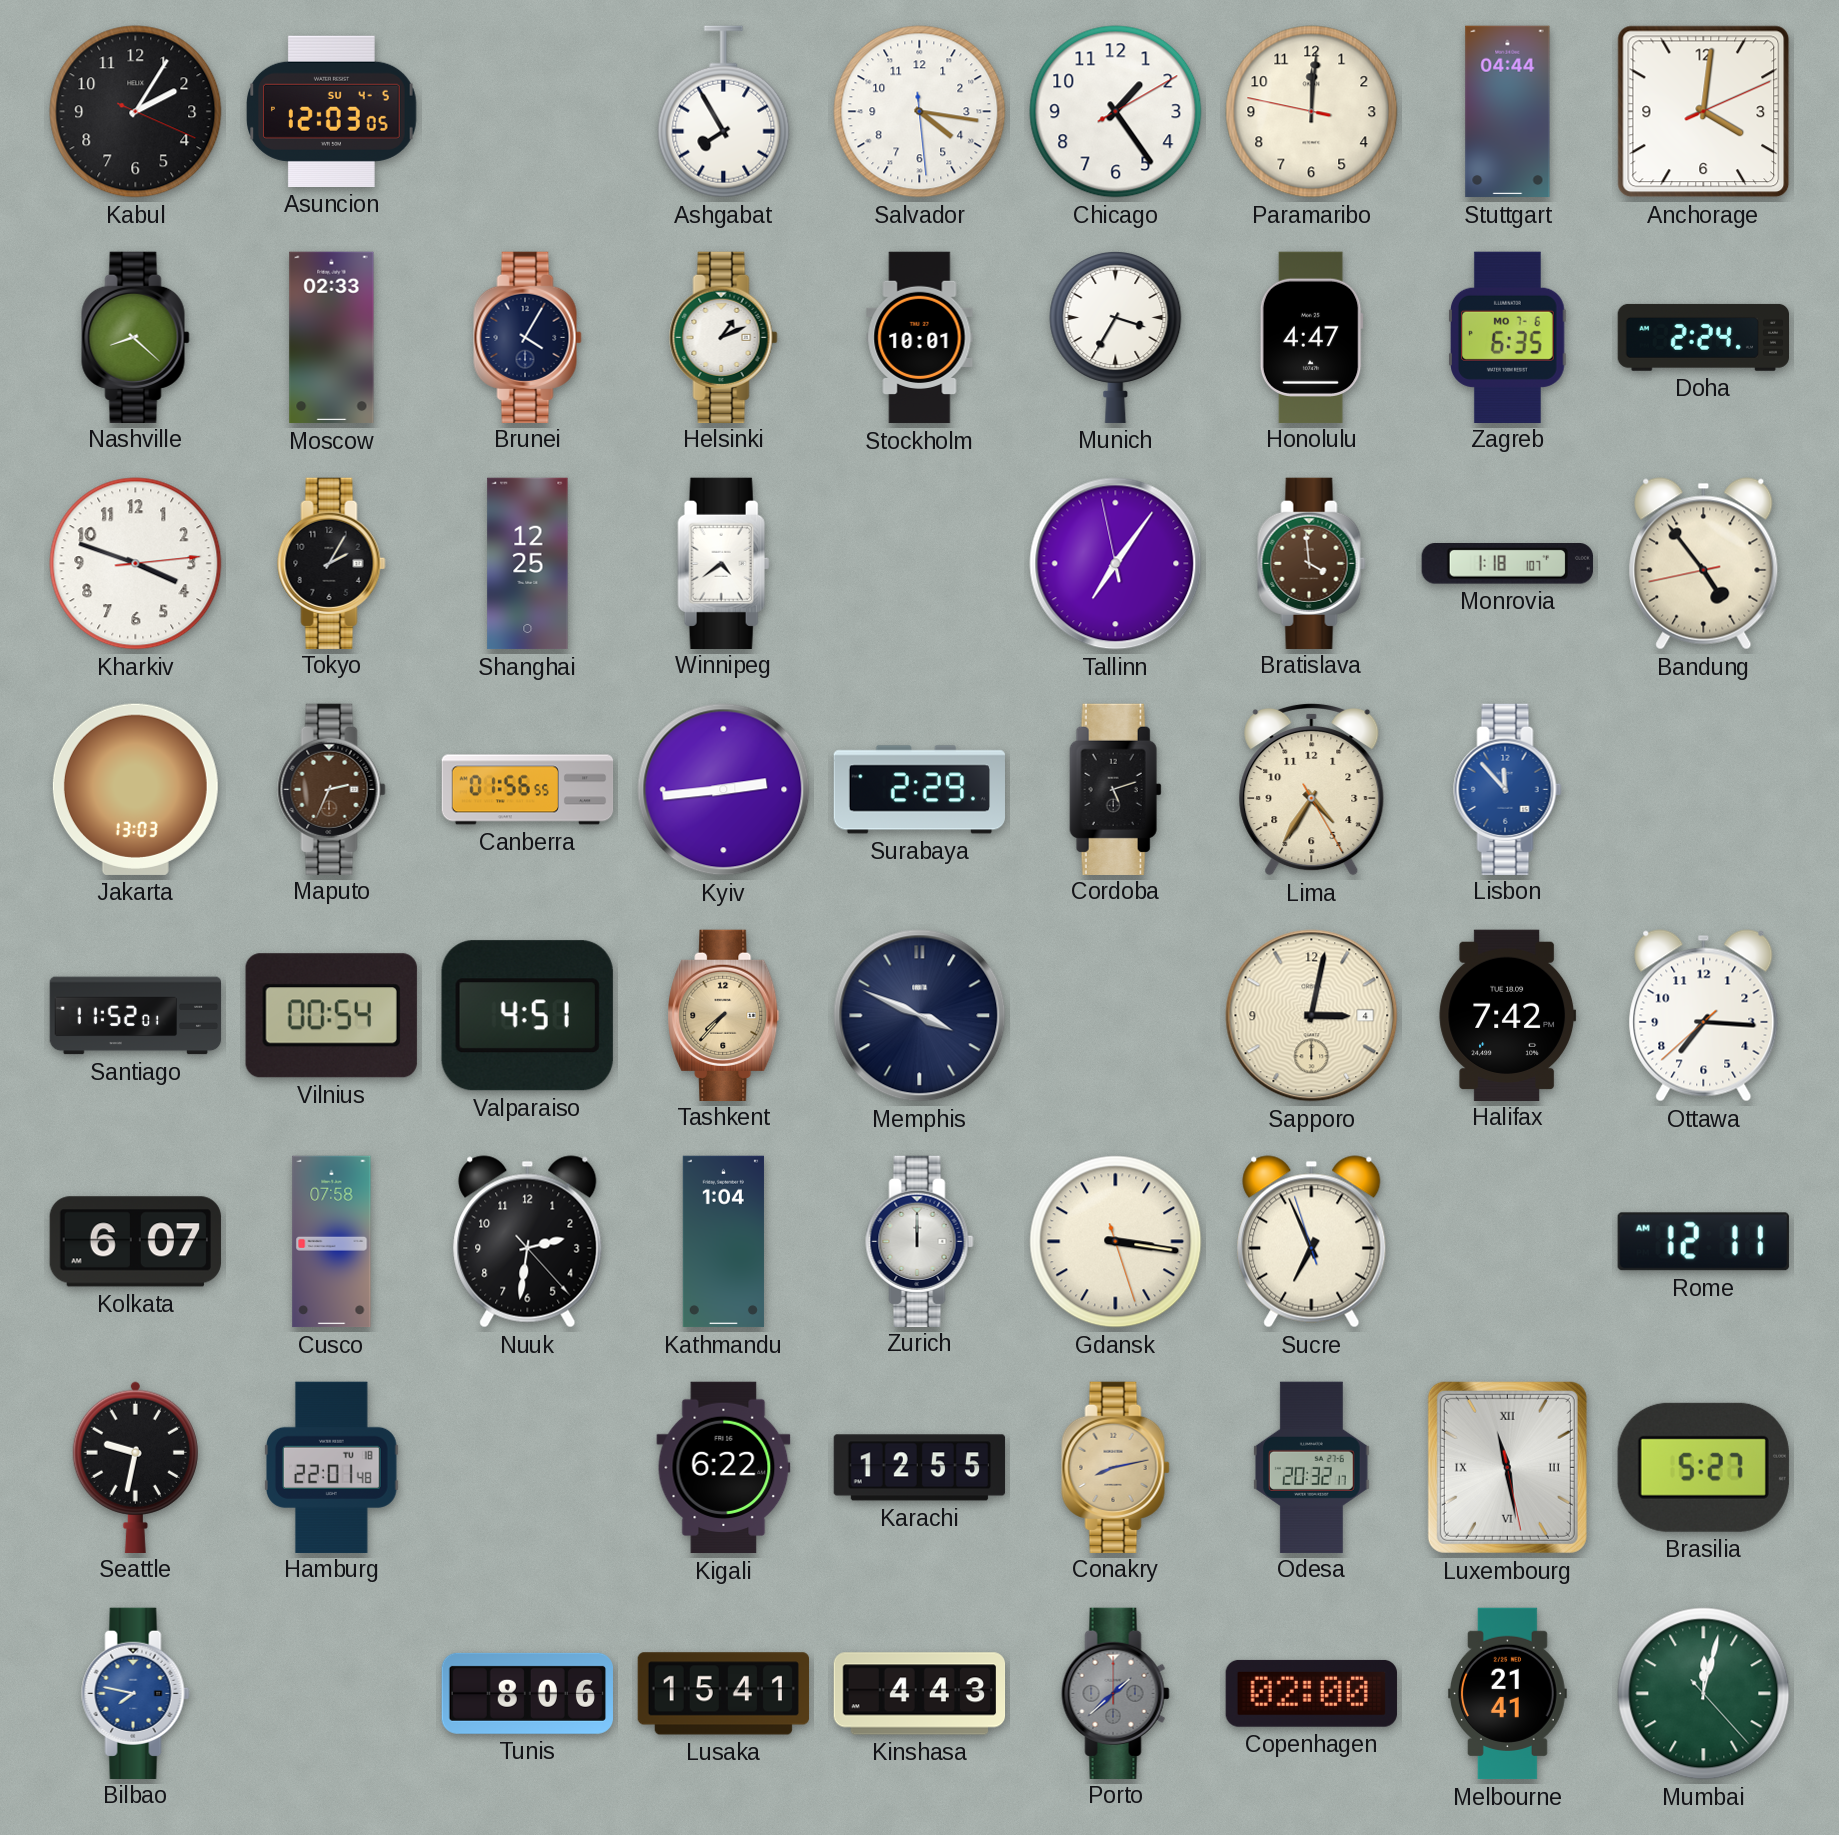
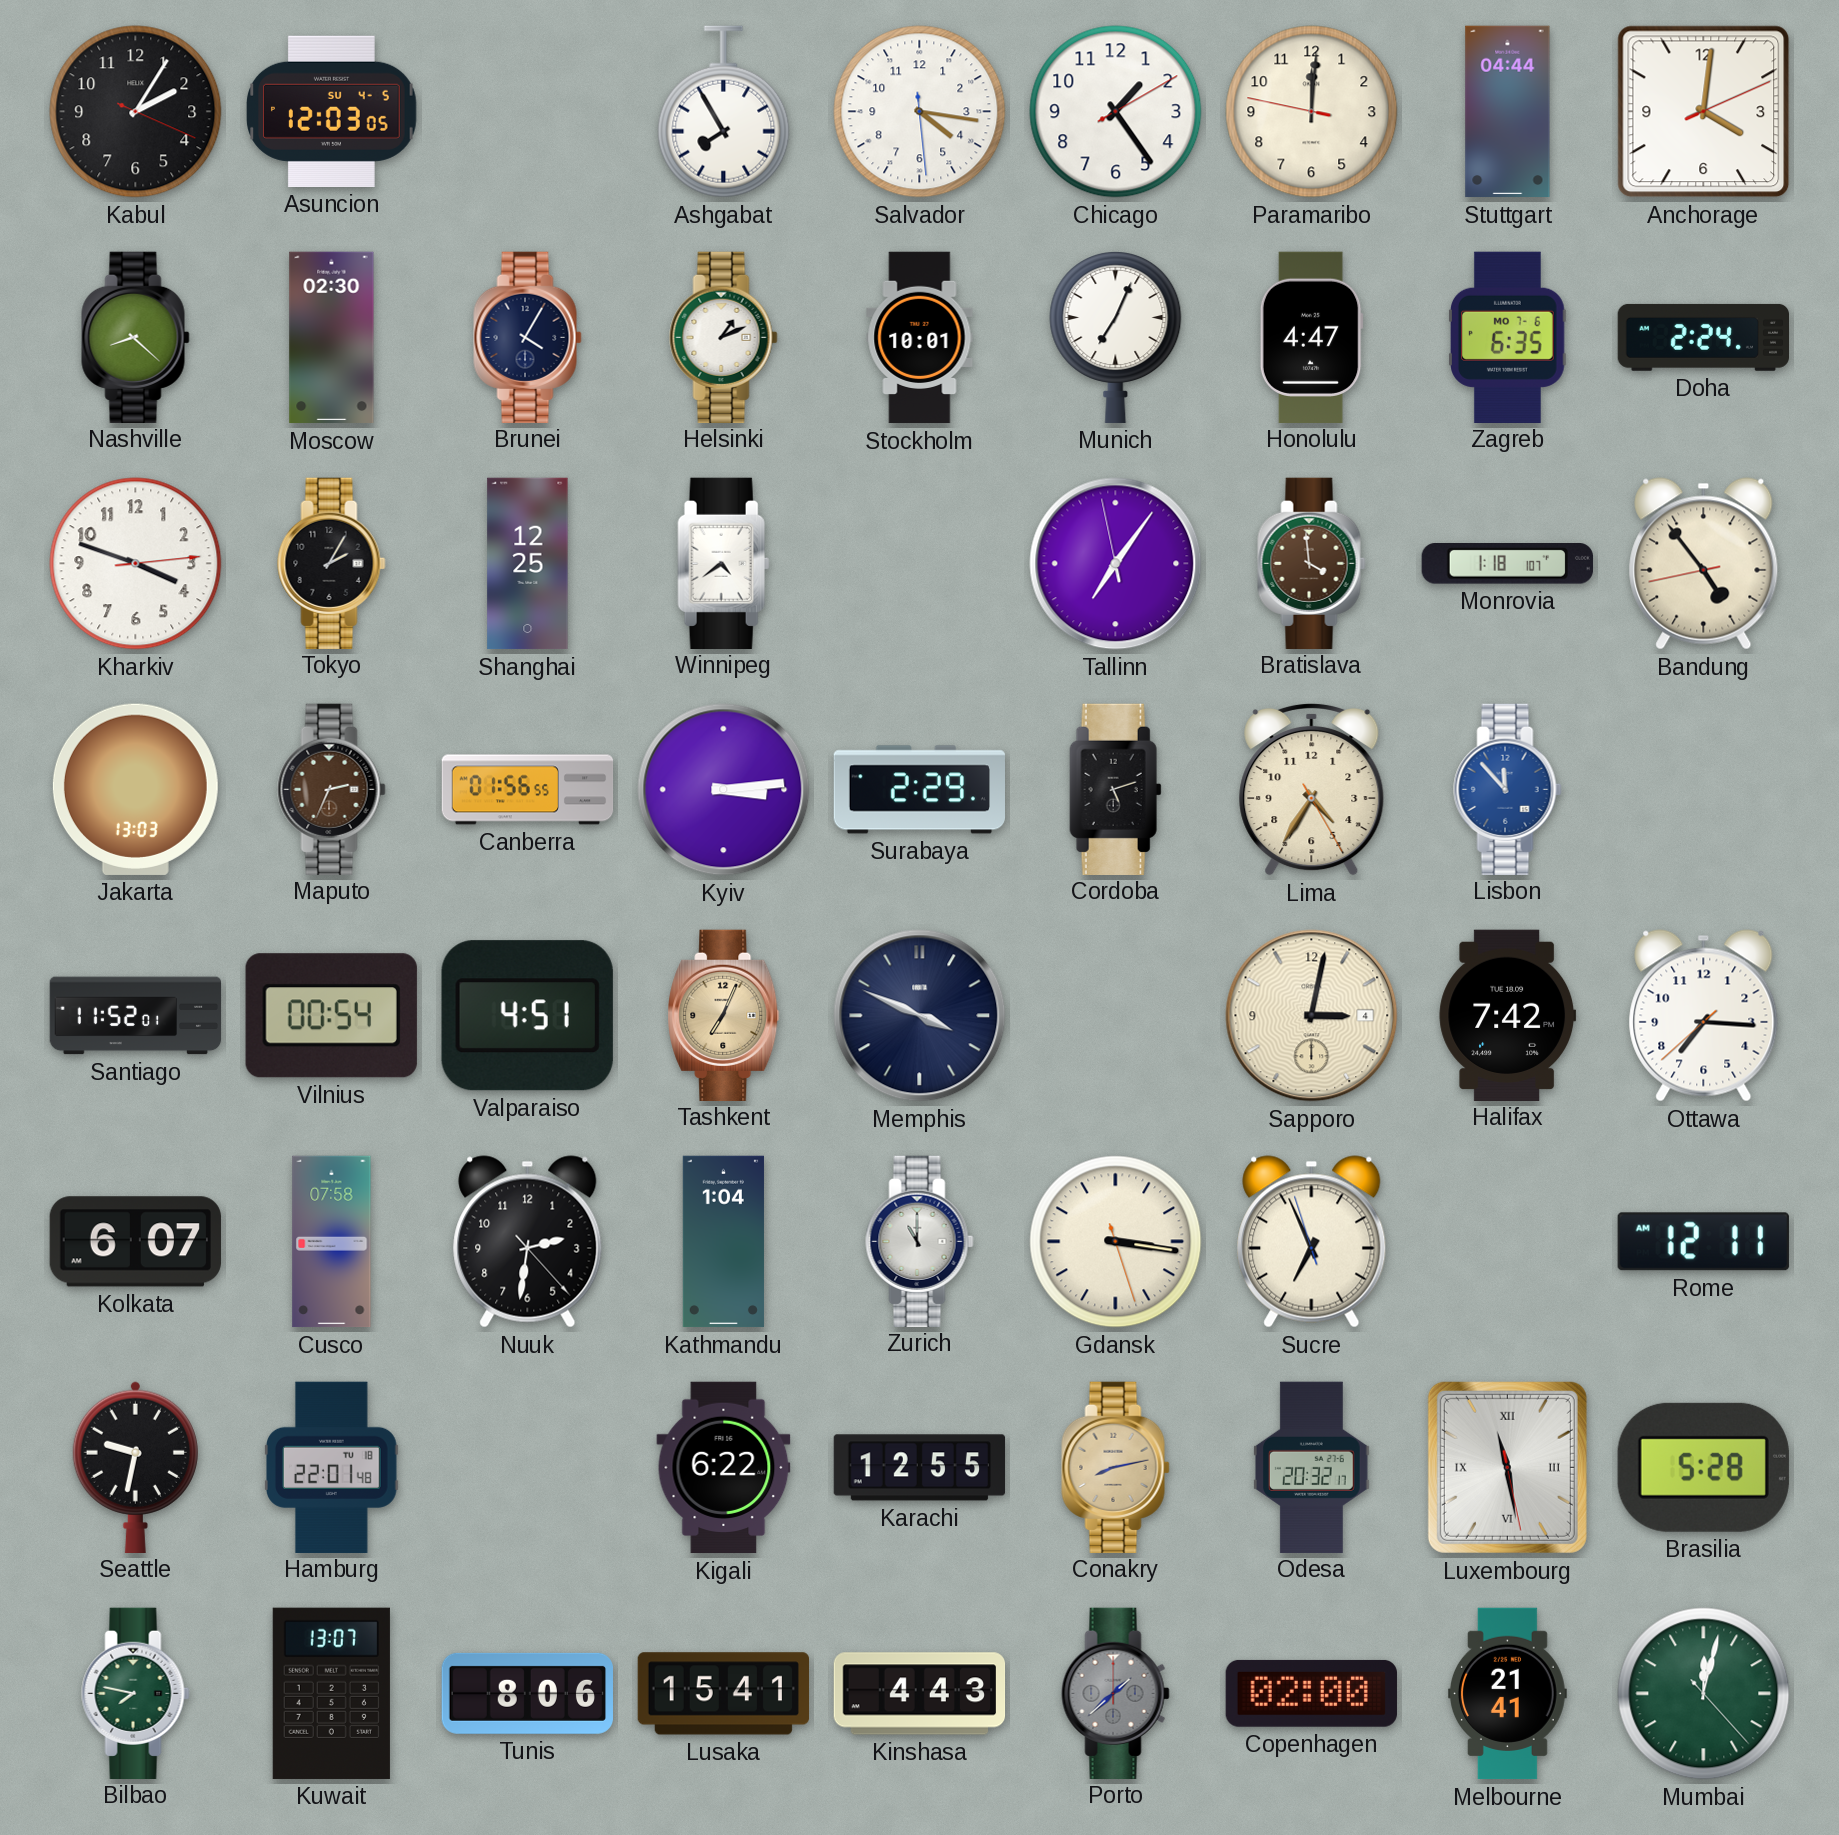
Moscow: 02:33 -> 02:30
Munich: 3:35 -> 7:04
Kyiv: 2:44 -> 3:14
Tashkent: 7:37 -> 7:04
Zurich: 12:00 -> 11:00
Brasilia: 5:27 -> 5:28
Bilbao dial: blue -> green
Kuwait: none -> 13:07
